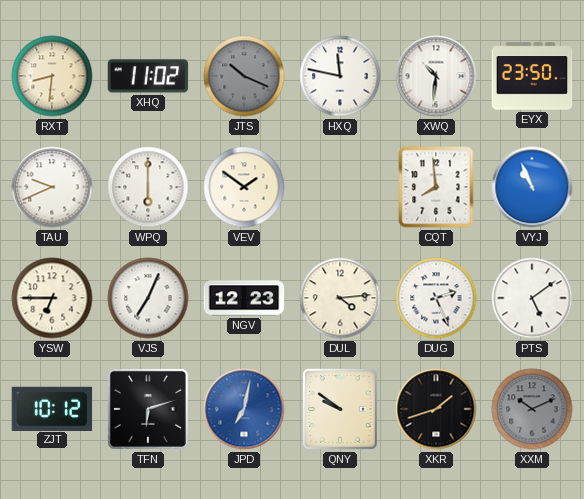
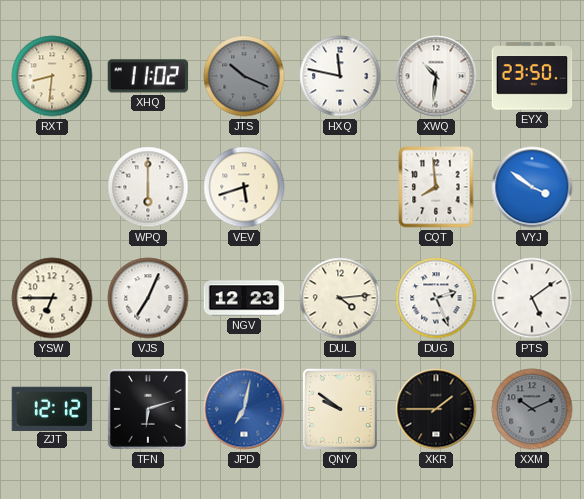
TAU: 9:41 -> none
VEV: 1:51 -> 5:42
VYJ: 10:56 -> 3:51
ZJT: 10:12 -> 12:12
XKR: 1:42 -> 1:45
